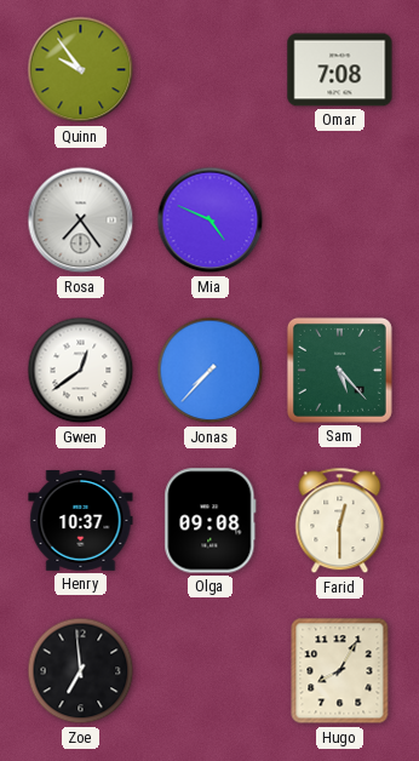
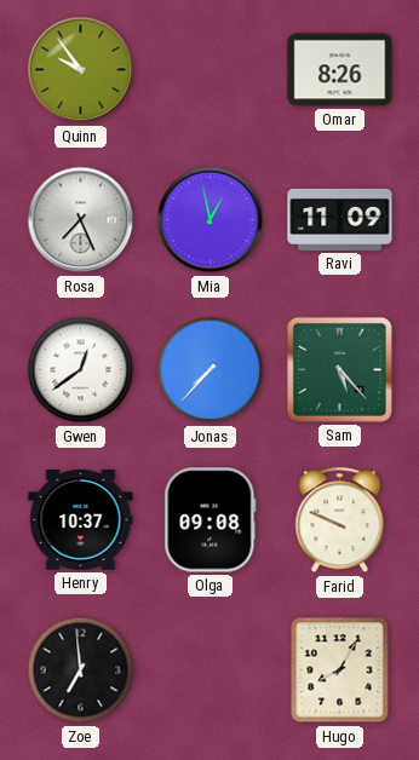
Omar: 7:08 -> 8:26
Rosa: 7:24 -> 7:26
Mia: 4:49 -> 12:58
Ravi: none -> 11:09
Farid: 12:30 -> 9:49
